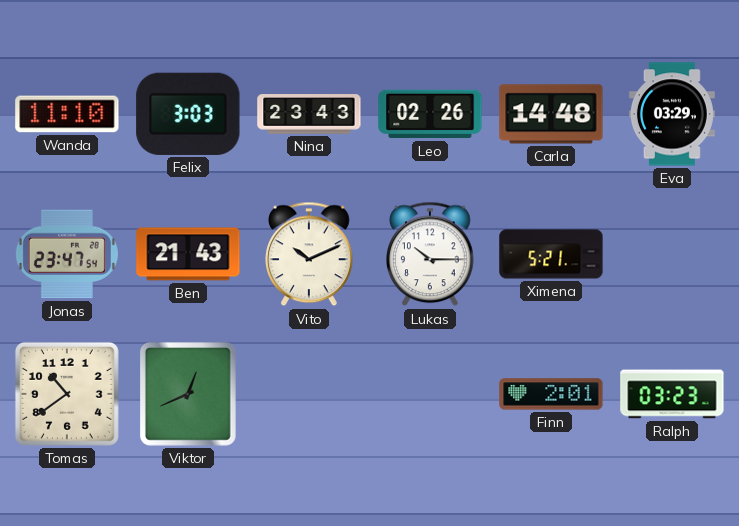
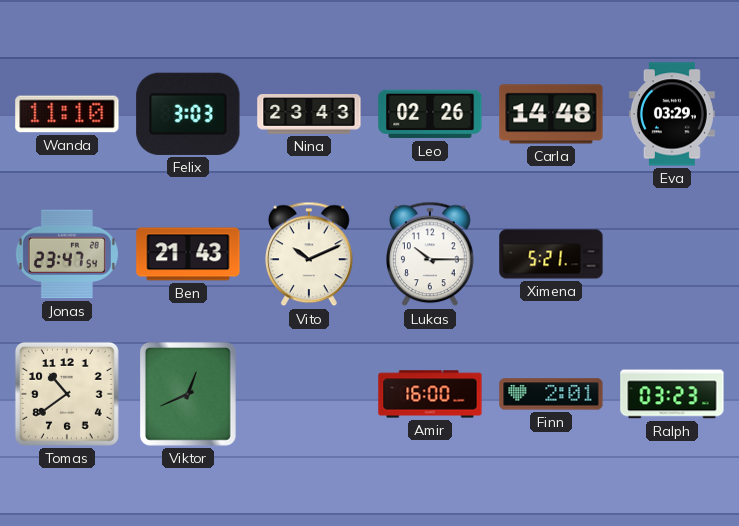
Amir: none -> 16:00
